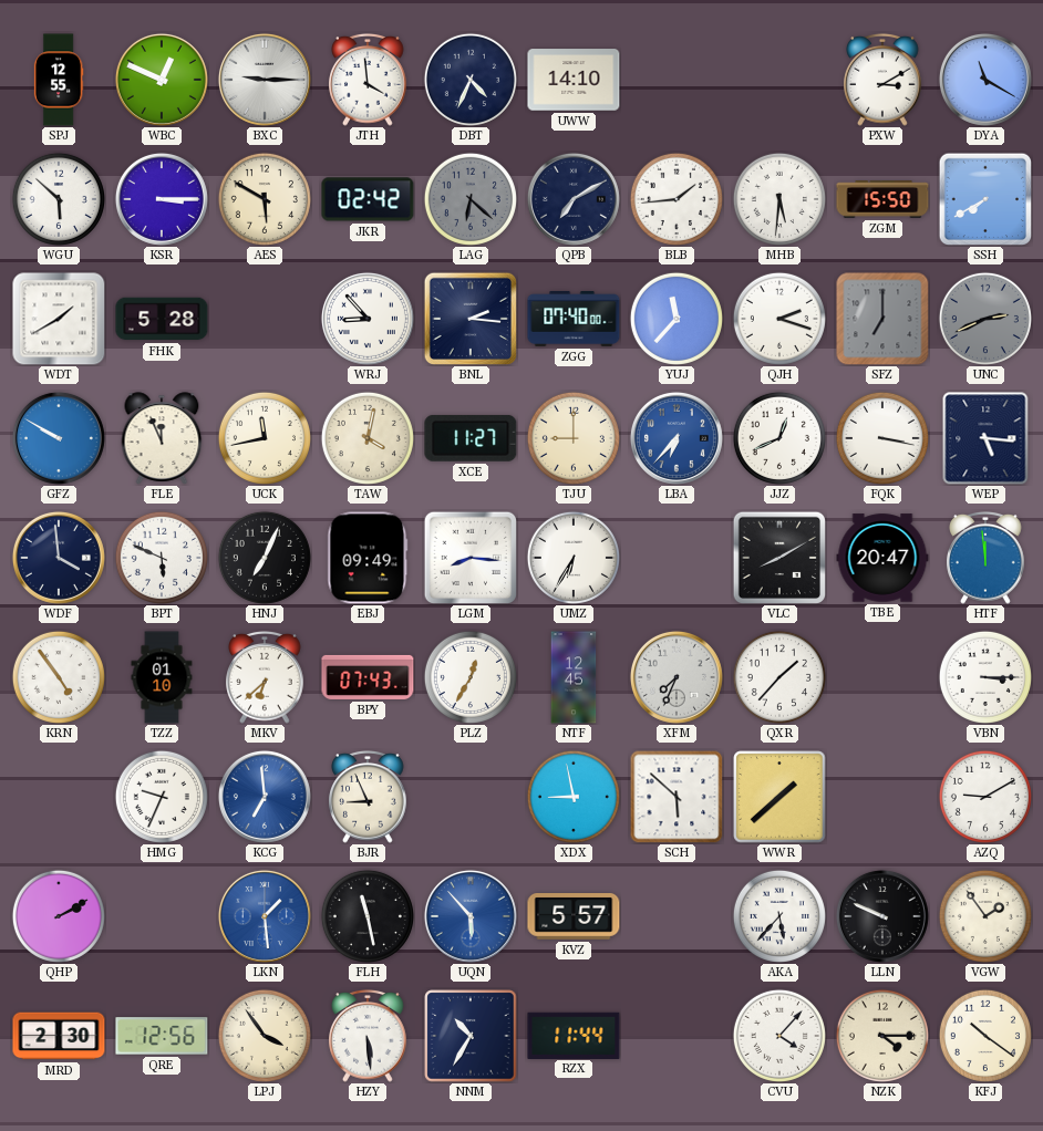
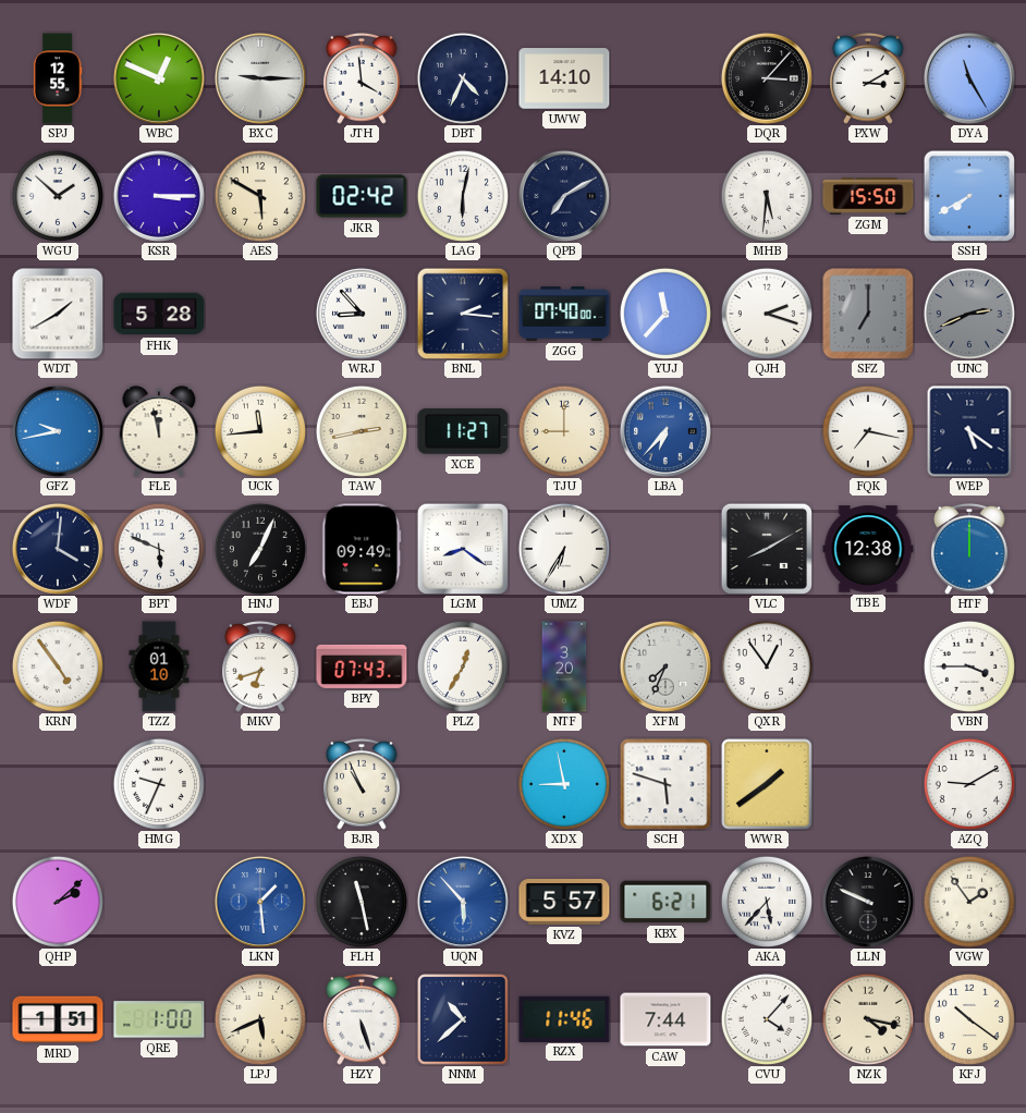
DQR: none -> 3:07
DYA: 11:20 -> 11:25
WGU: 5:52 -> 1:52
LAG: 6:22 -> 6:02
LAG dial: grey -> white
BLB: 1:44 -> none
GFZ: 9:50 -> 9:43
FLE: 11:56 -> 11:58
UCK: 11:43 -> 11:44
TAW: 4:02 -> 2:43
JJZ: 12:41 -> none
FQK: 3:17 -> 7:17
WEP: 5:16 -> 5:21
WDF: 3:59 -> 4:01
LGM: 8:16 -> 8:21
TBE: 20:47 -> 12:38
HTF: 11:59 -> 12:00
MKV: 6:38 -> 6:42
NTF: 12:45 -> 3:20
QXR: 1:37 -> 12:54
VBN: 3:15 -> 3:45
KCG: 6:59 -> none
BJR: 8:56 -> 10:56
SCH: 5:52 -> 5:48
WWR: 1:38 -> 1:39
QHP: 2:10 -> 2:08
KBX: none -> 6:21
MRD: 2:30 -> 1:51
QRE: 12:56 -> 1:00
LPJ: 3:54 -> 5:41
HZY: 5:29 -> 5:27
NNM: 10:35 -> 10:38
RZX: 11:44 -> 11:46
CAW: none -> 7:44
NZK: 4:15 -> 4:17
